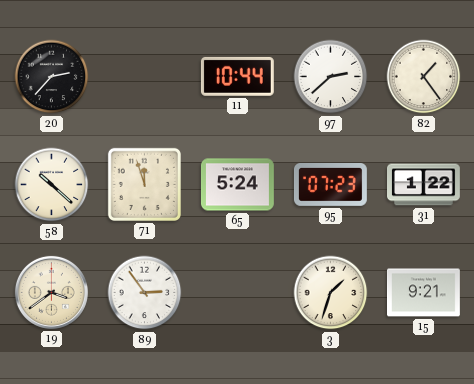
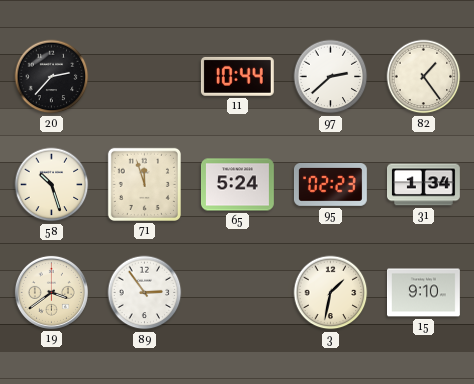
58: 10:22 -> 10:27
95: 07:23 -> 02:23
31: 1:22 -> 1:34
3: 1:33 -> 1:32
15: 9:21 -> 9:10
